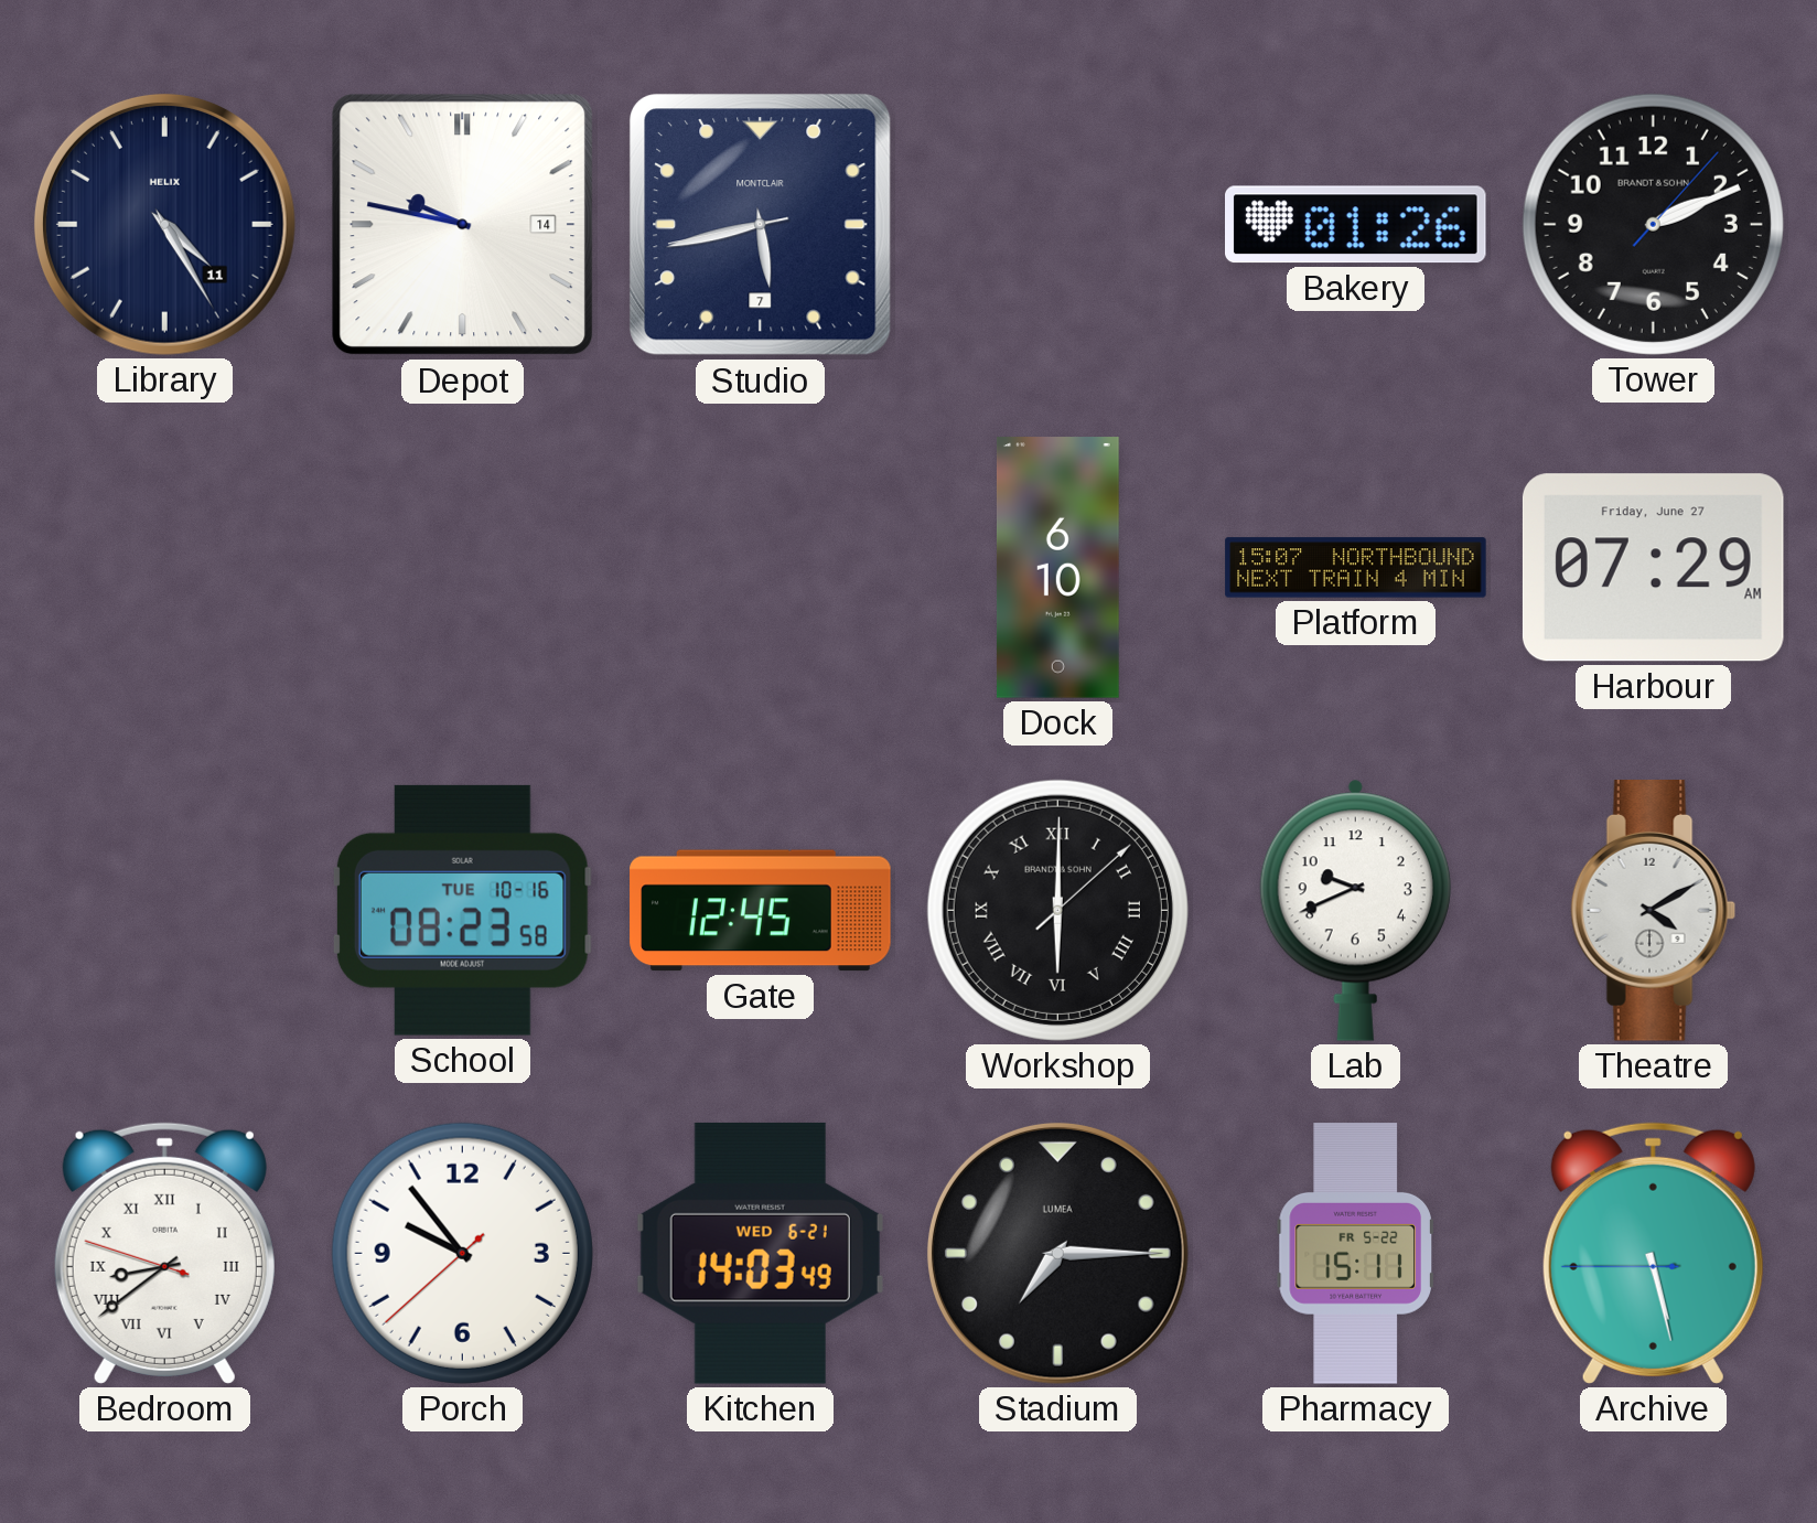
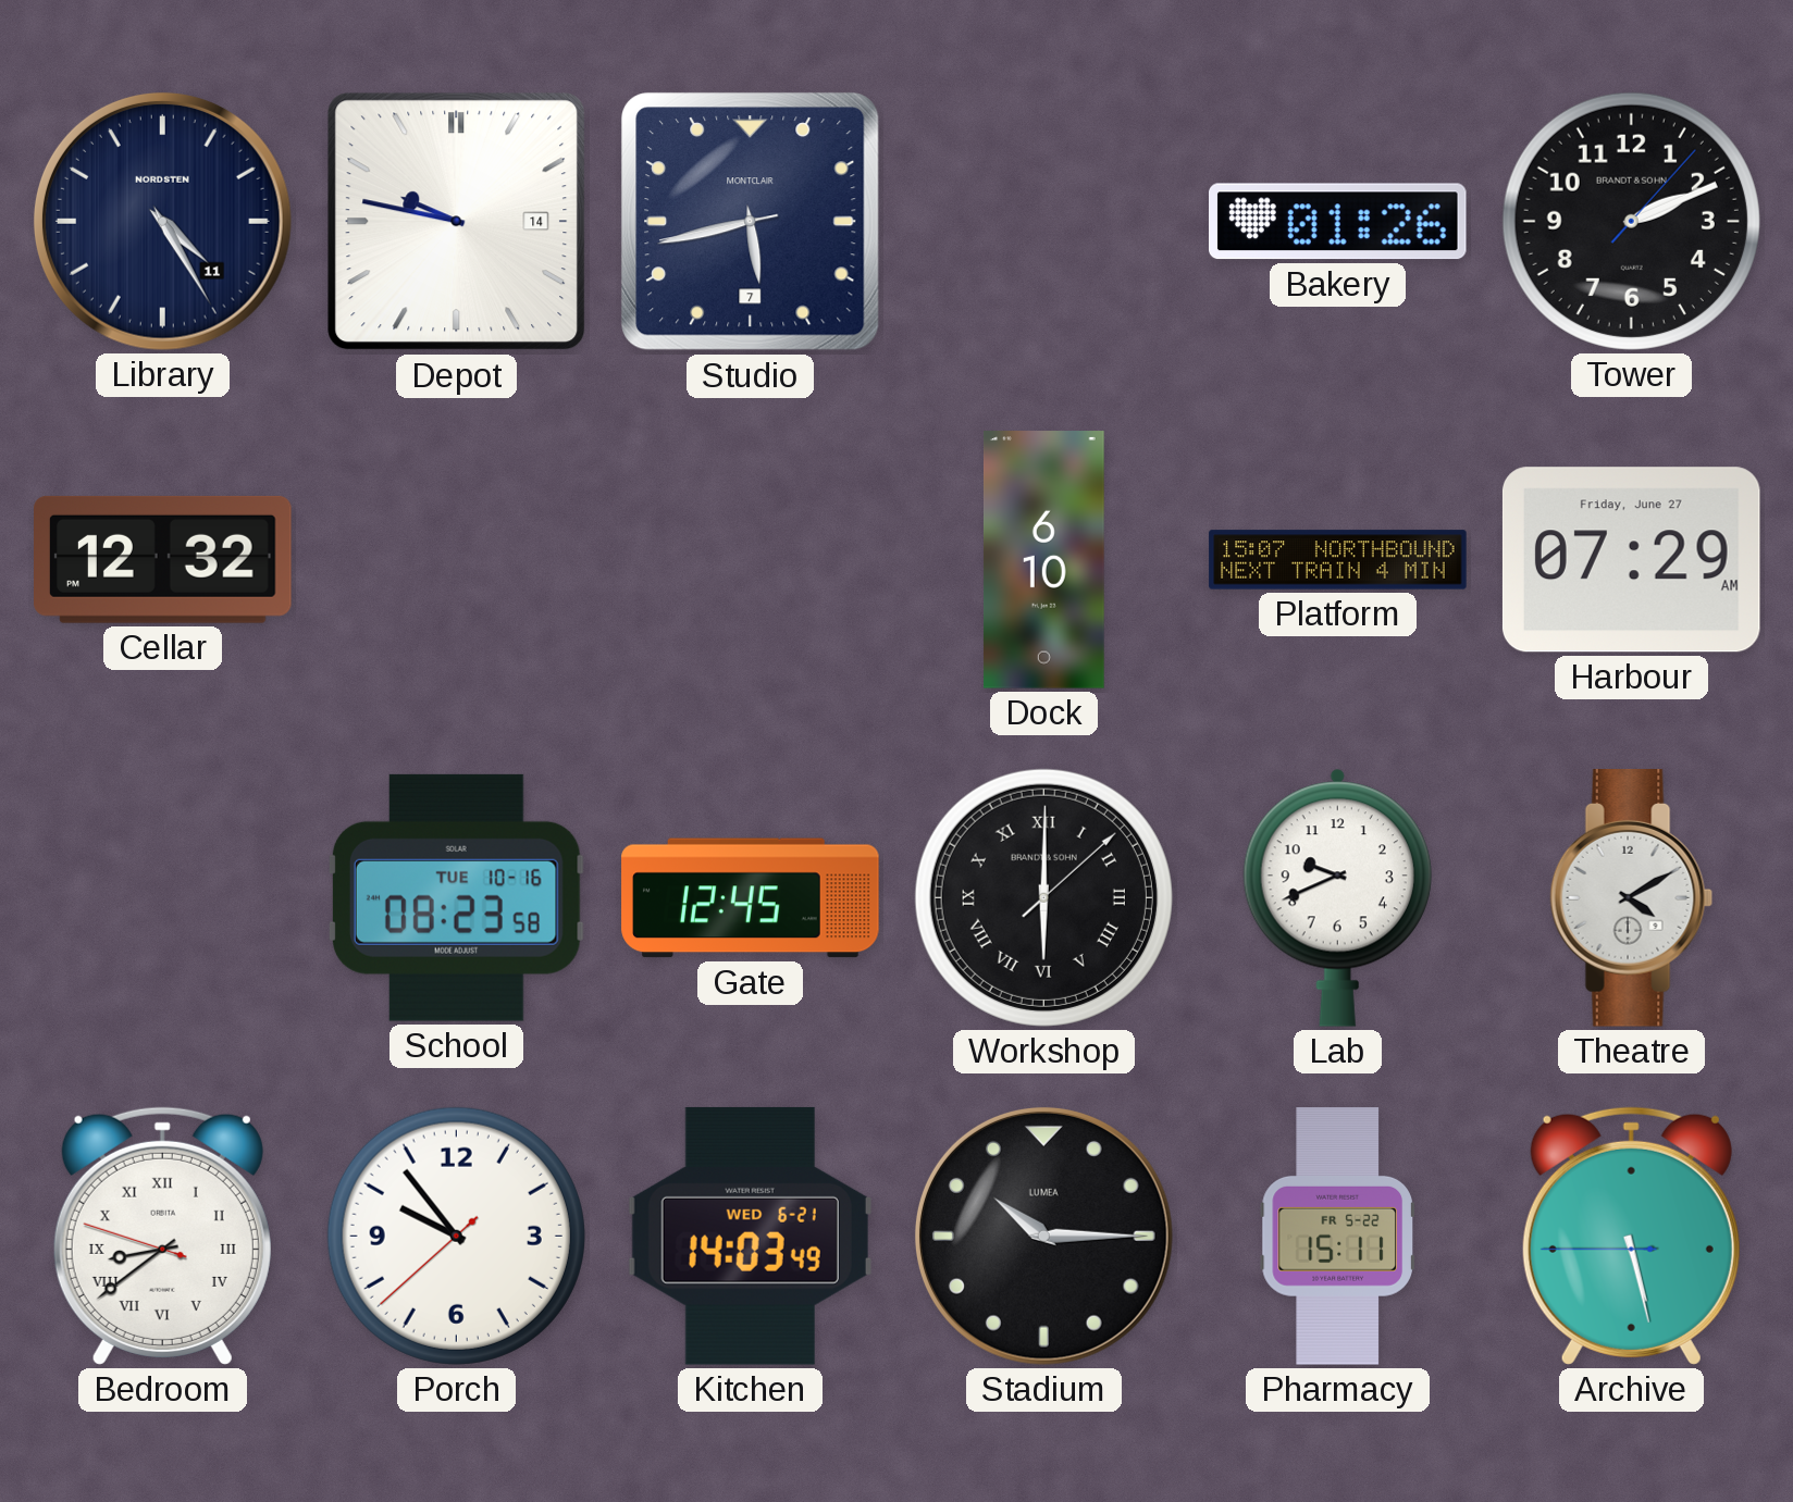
Library brand: HELIX -> NORDSTEN
Cellar: none -> 12:32
Stadium: 7:15 -> 10:15
